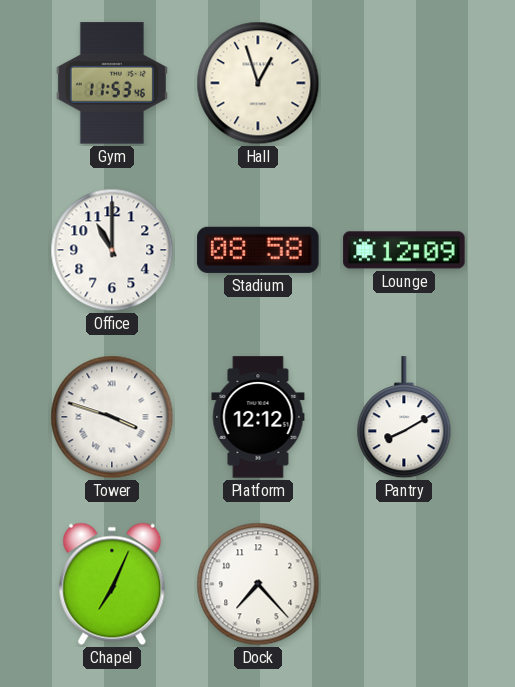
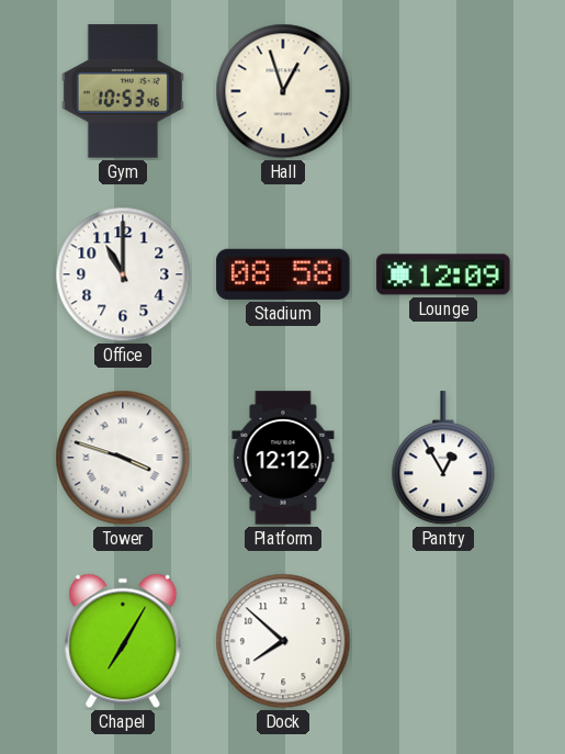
Gym: 11:53 -> 10:53
Pantry: 8:10 -> 12:55
Chapel: 7:04 -> 7:05
Dock: 7:23 -> 7:52
